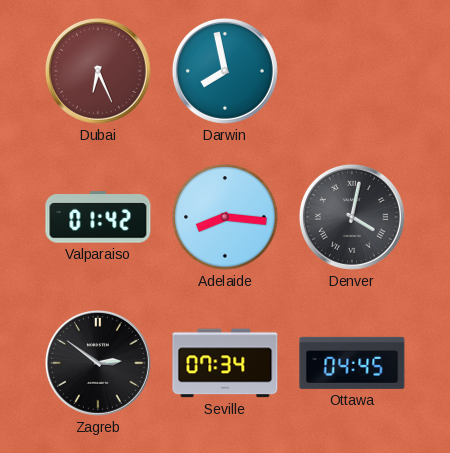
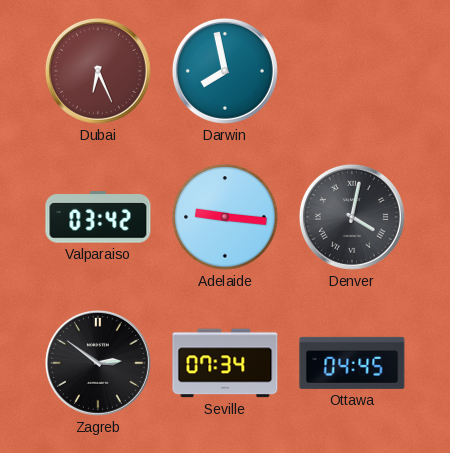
Valparaiso: 01:42 -> 03:42
Adelaide: 8:16 -> 9:16
